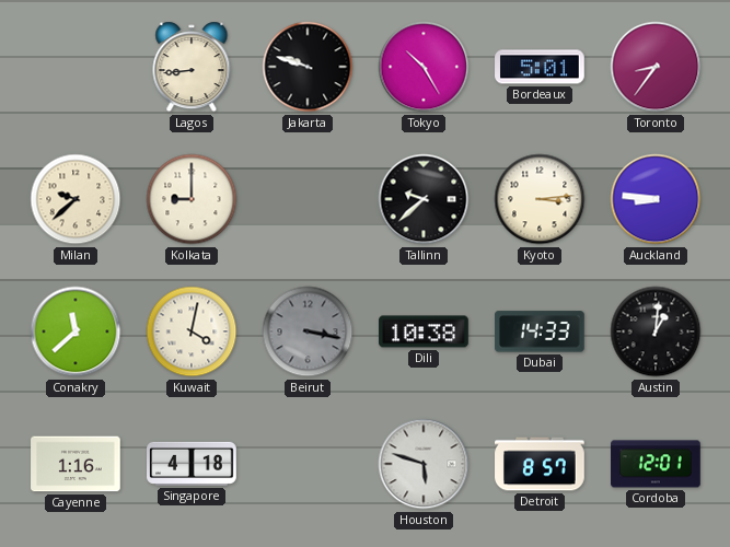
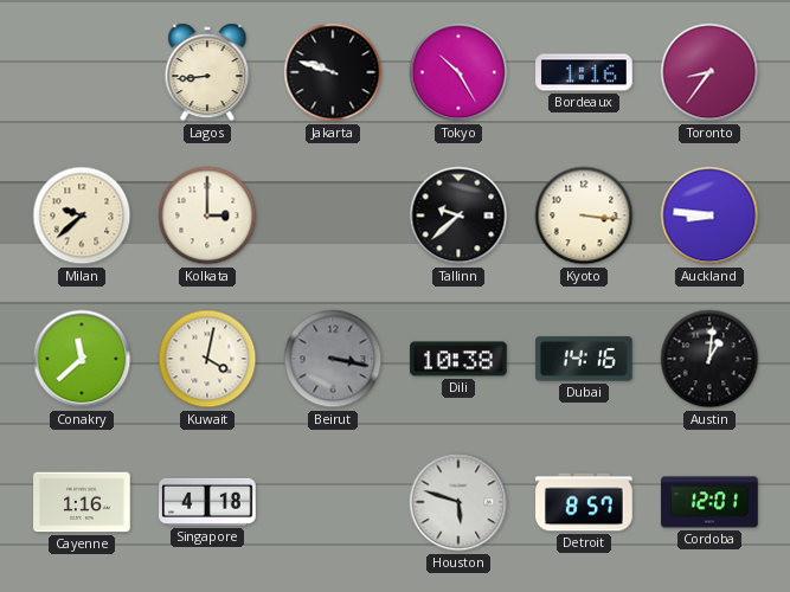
Bordeaux: 5:01 -> 1:16
Kolkata: 9:00 -> 3:00
Kyoto: 3:14 -> 3:16
Dubai: 14:33 -> 14:16
